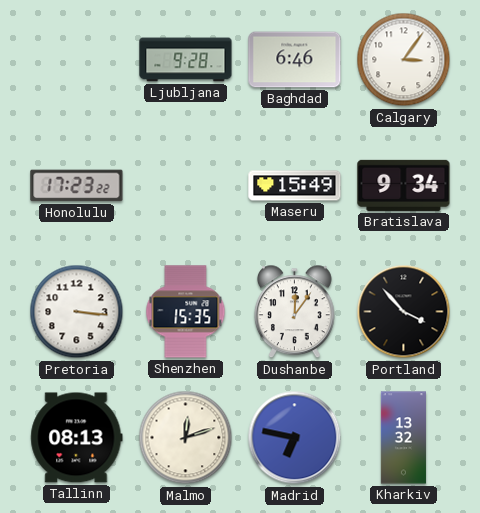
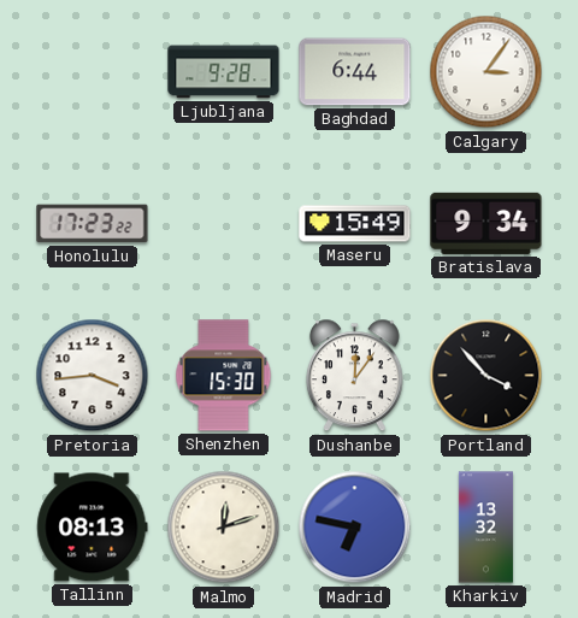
Baghdad: 6:46 -> 6:44
Pretoria: 3:16 -> 3:44
Shenzhen: 15:35 -> 15:30
